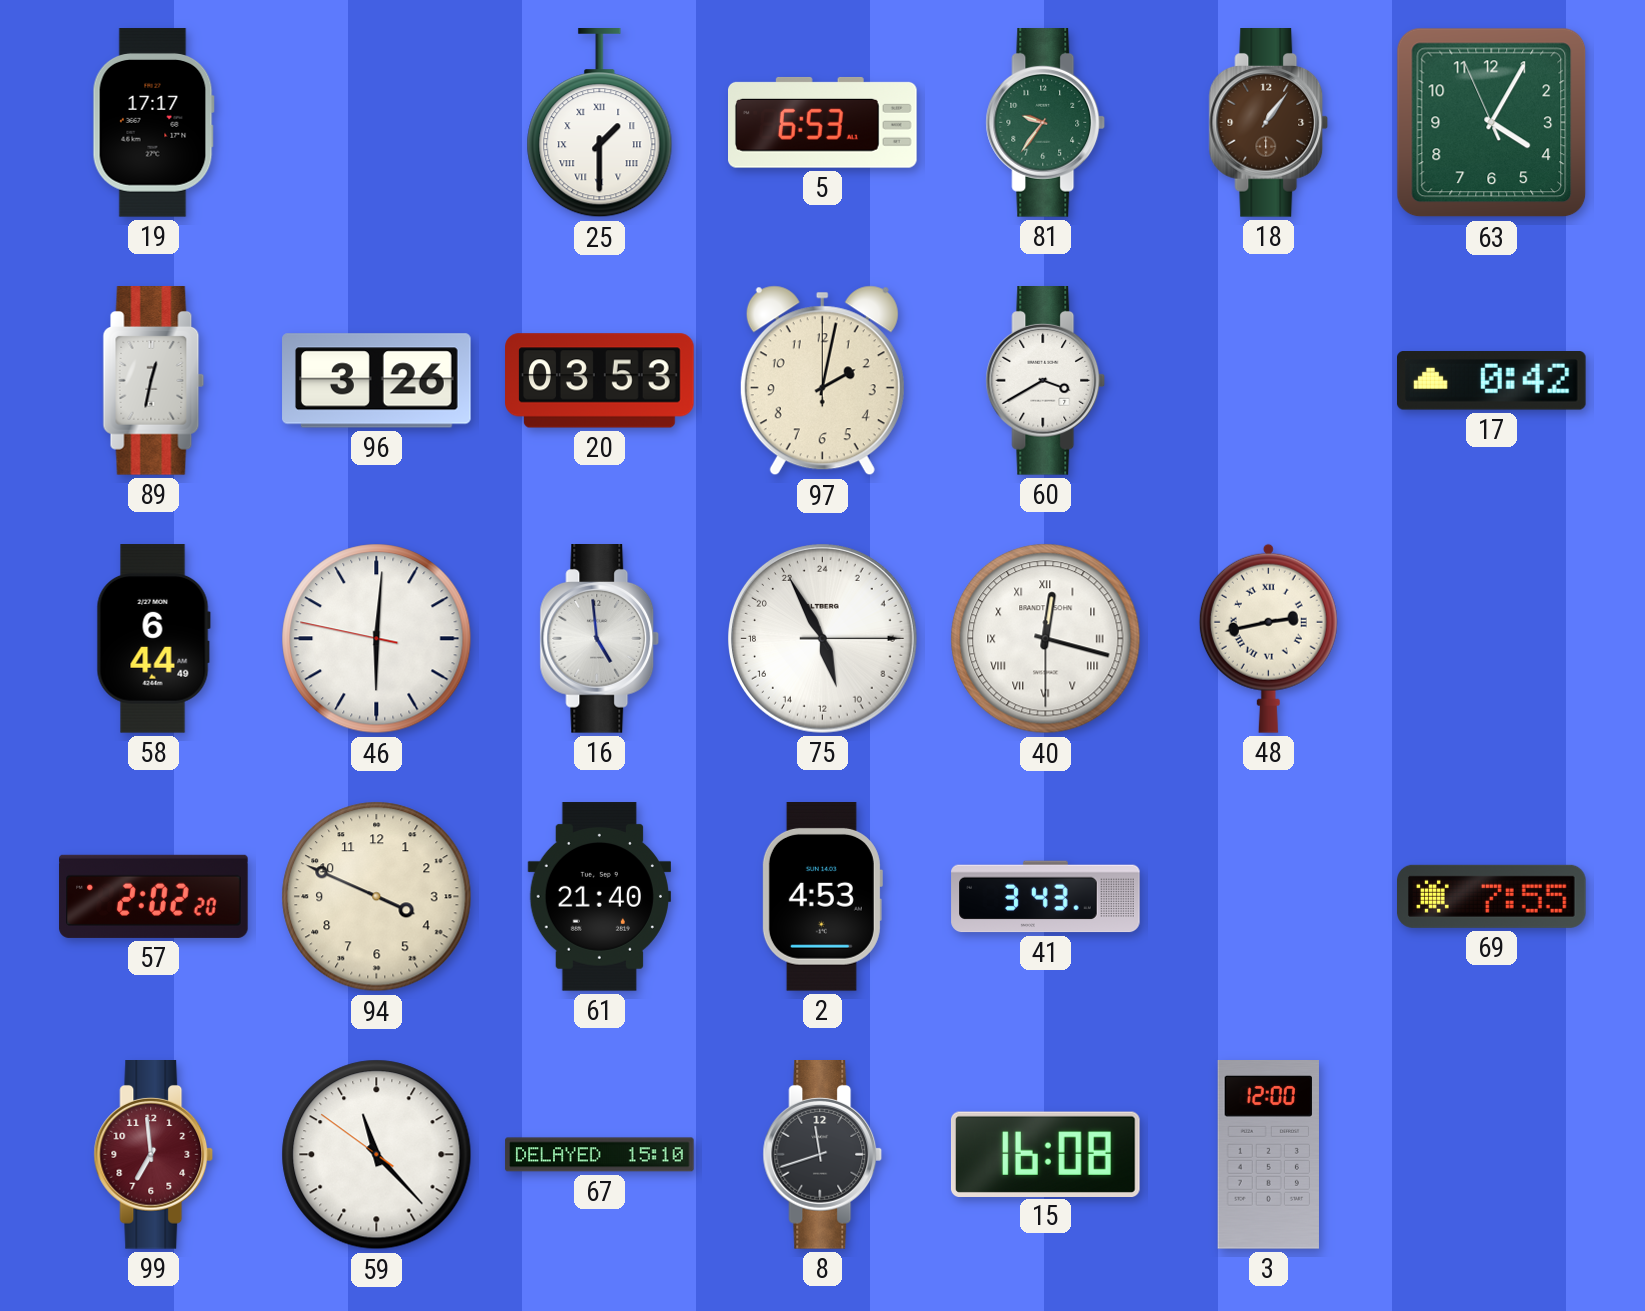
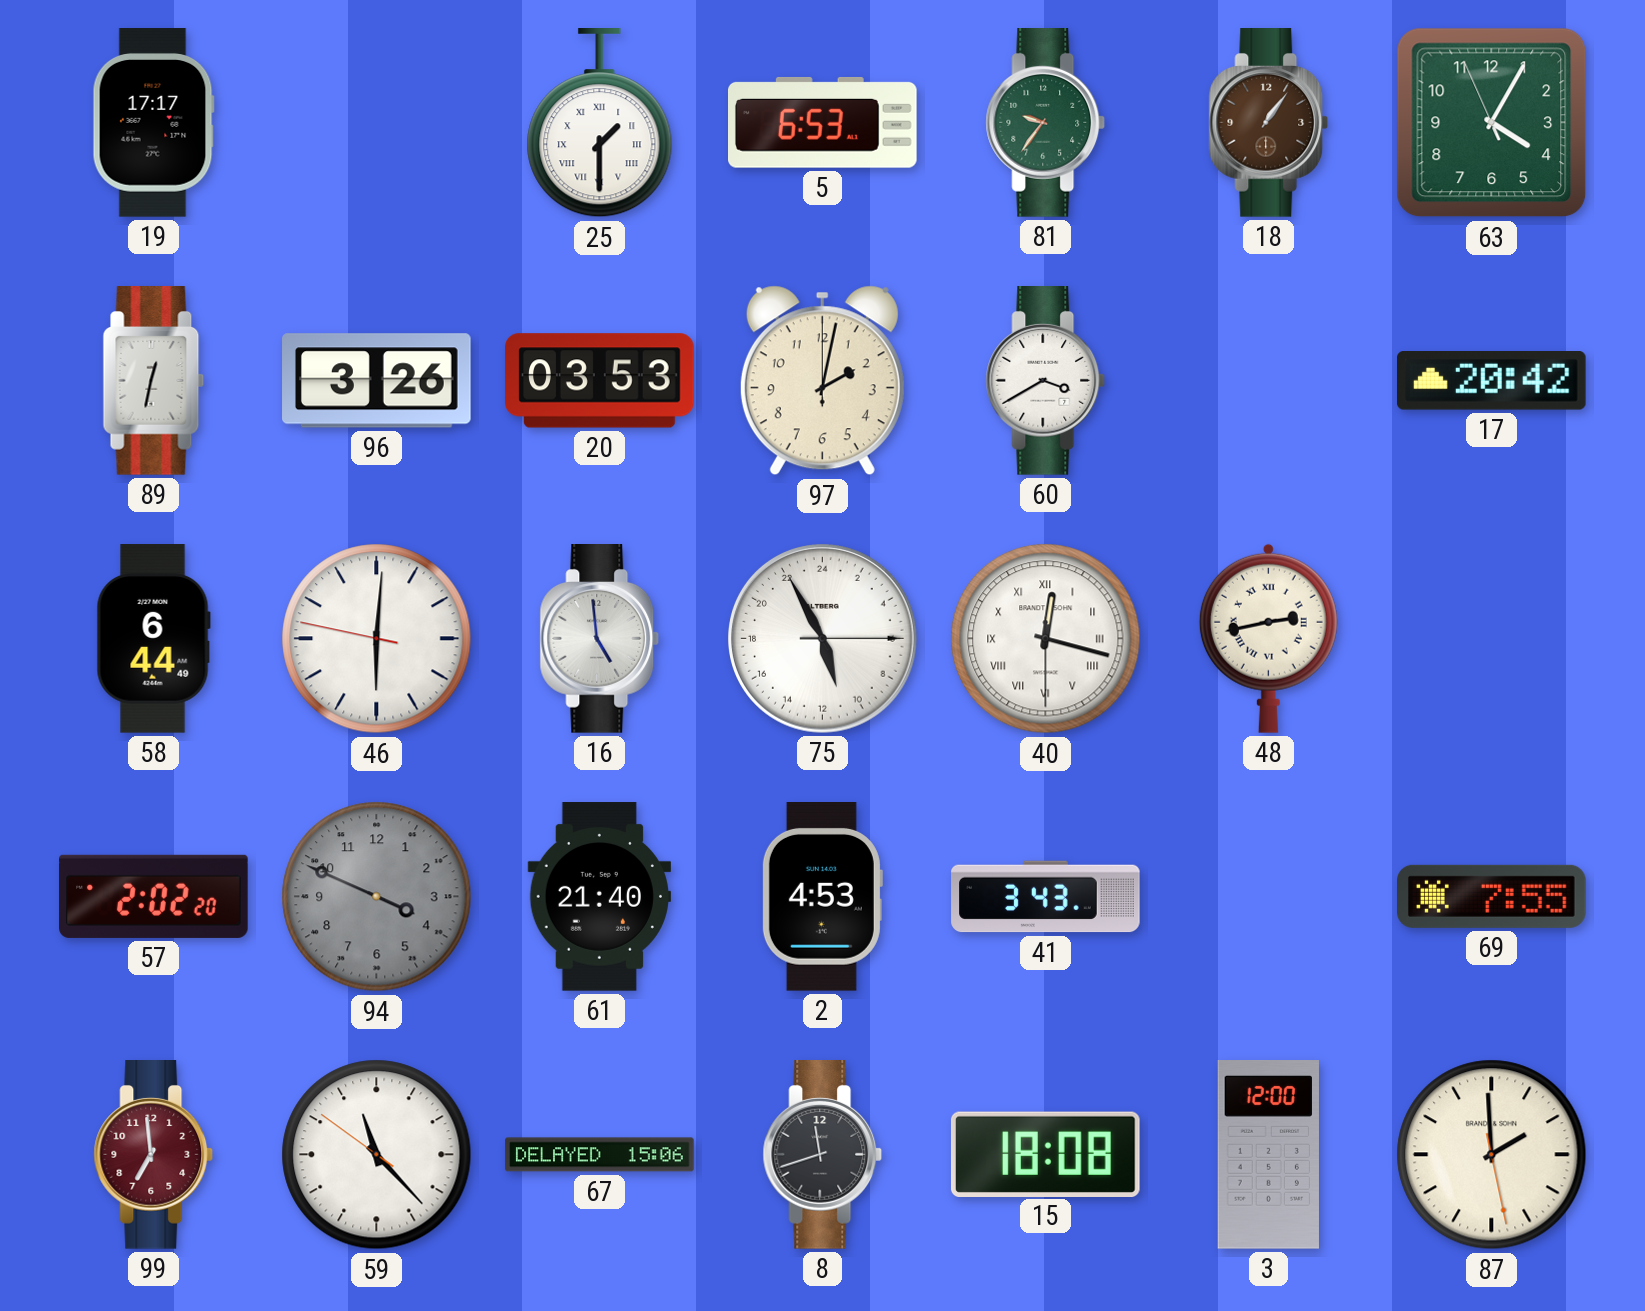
17: 0:42 -> 20:42
94 dial: cream -> grey
67: 15:10 -> 15:06
15: 16:08 -> 18:08
87: none -> 1:59
